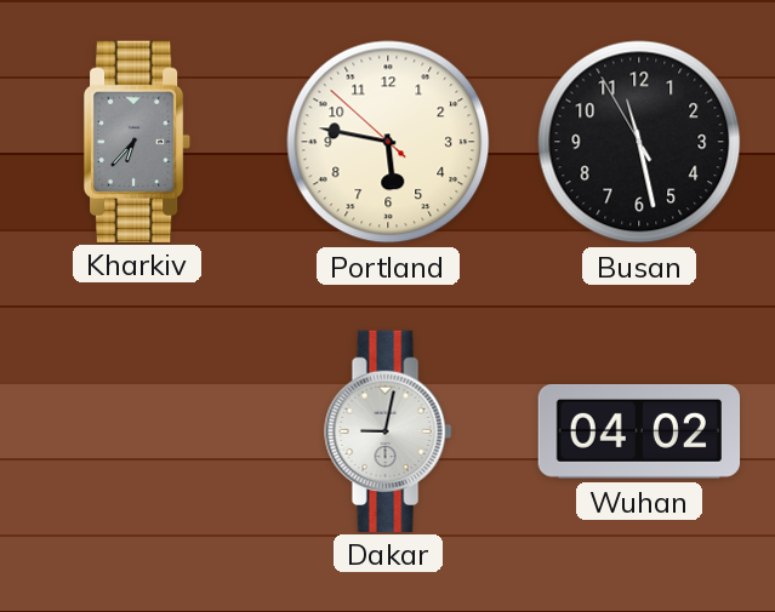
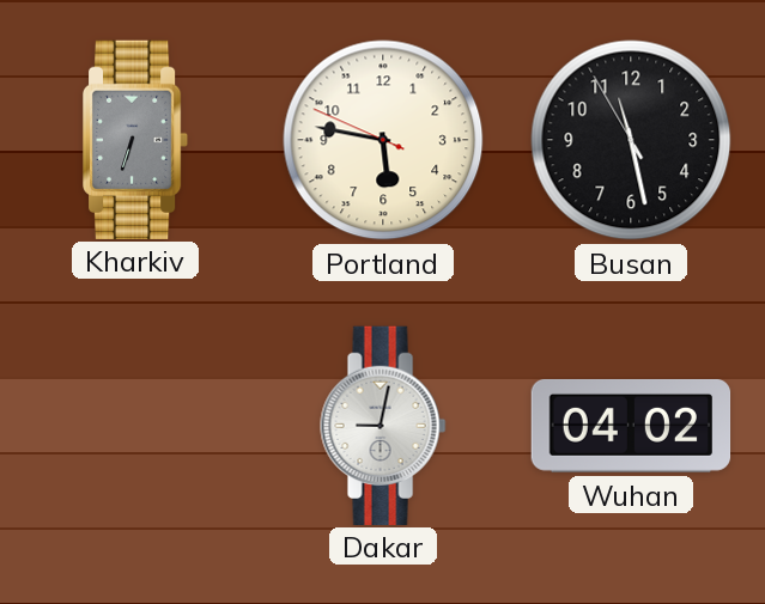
Kharkiv: 6:37 -> 6:33
Portland: 5:46:52 -> 5:46:49
